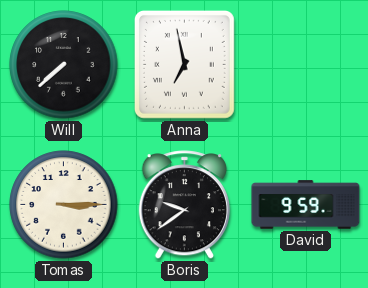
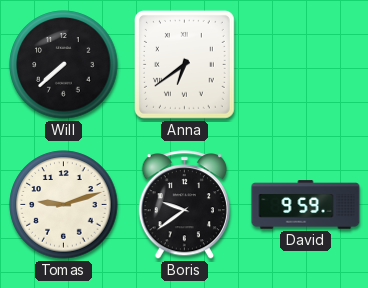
Anna: 6:58 -> 6:39
Tomas: 3:15 -> 9:12
